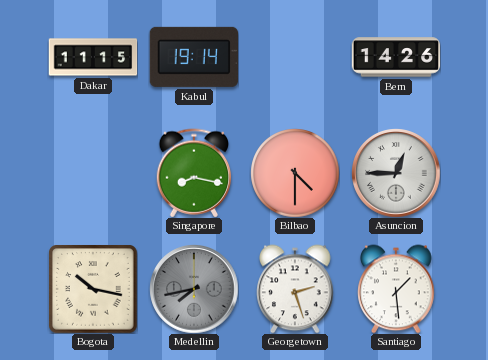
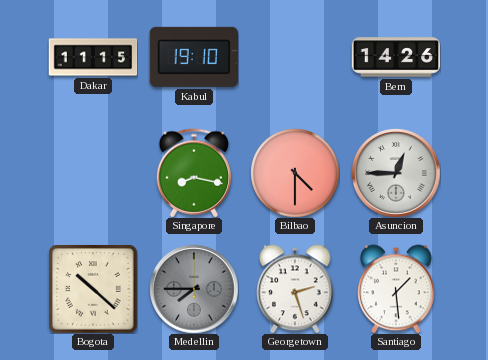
Kabul: 19:14 -> 19:10
Bogota: 10:17 -> 10:22
Medellin: 7:43 -> 7:45
